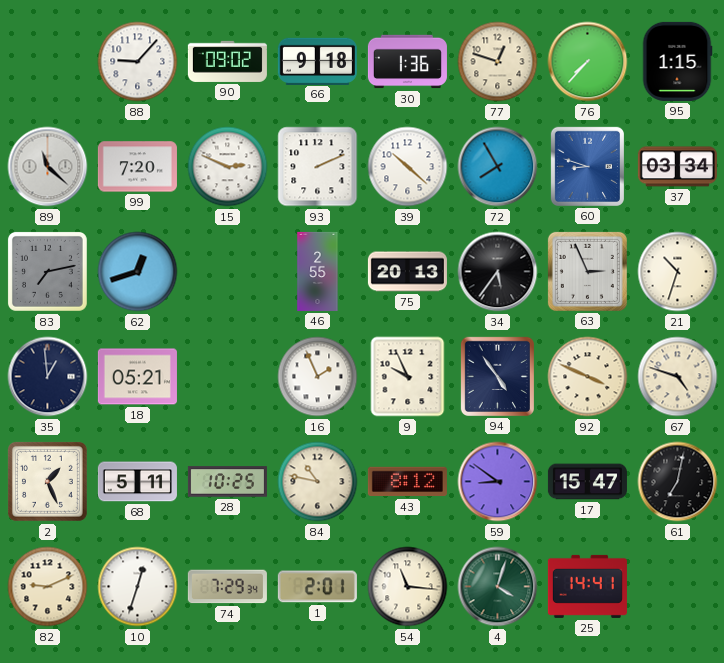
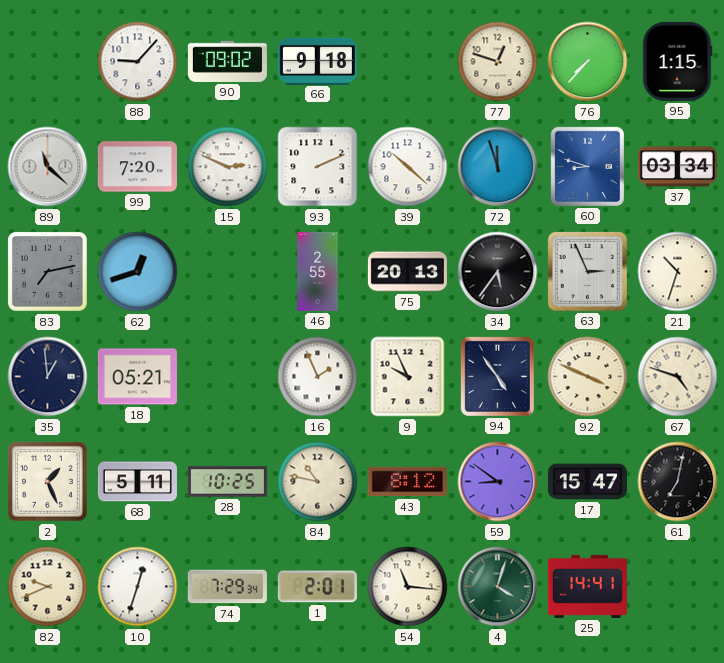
30: 1:36 -> none
72: 7:55 -> 11:57
82: 9:11 -> 9:41
